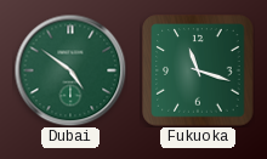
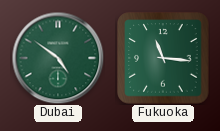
Fukuoka: 11:18 -> 11:16
